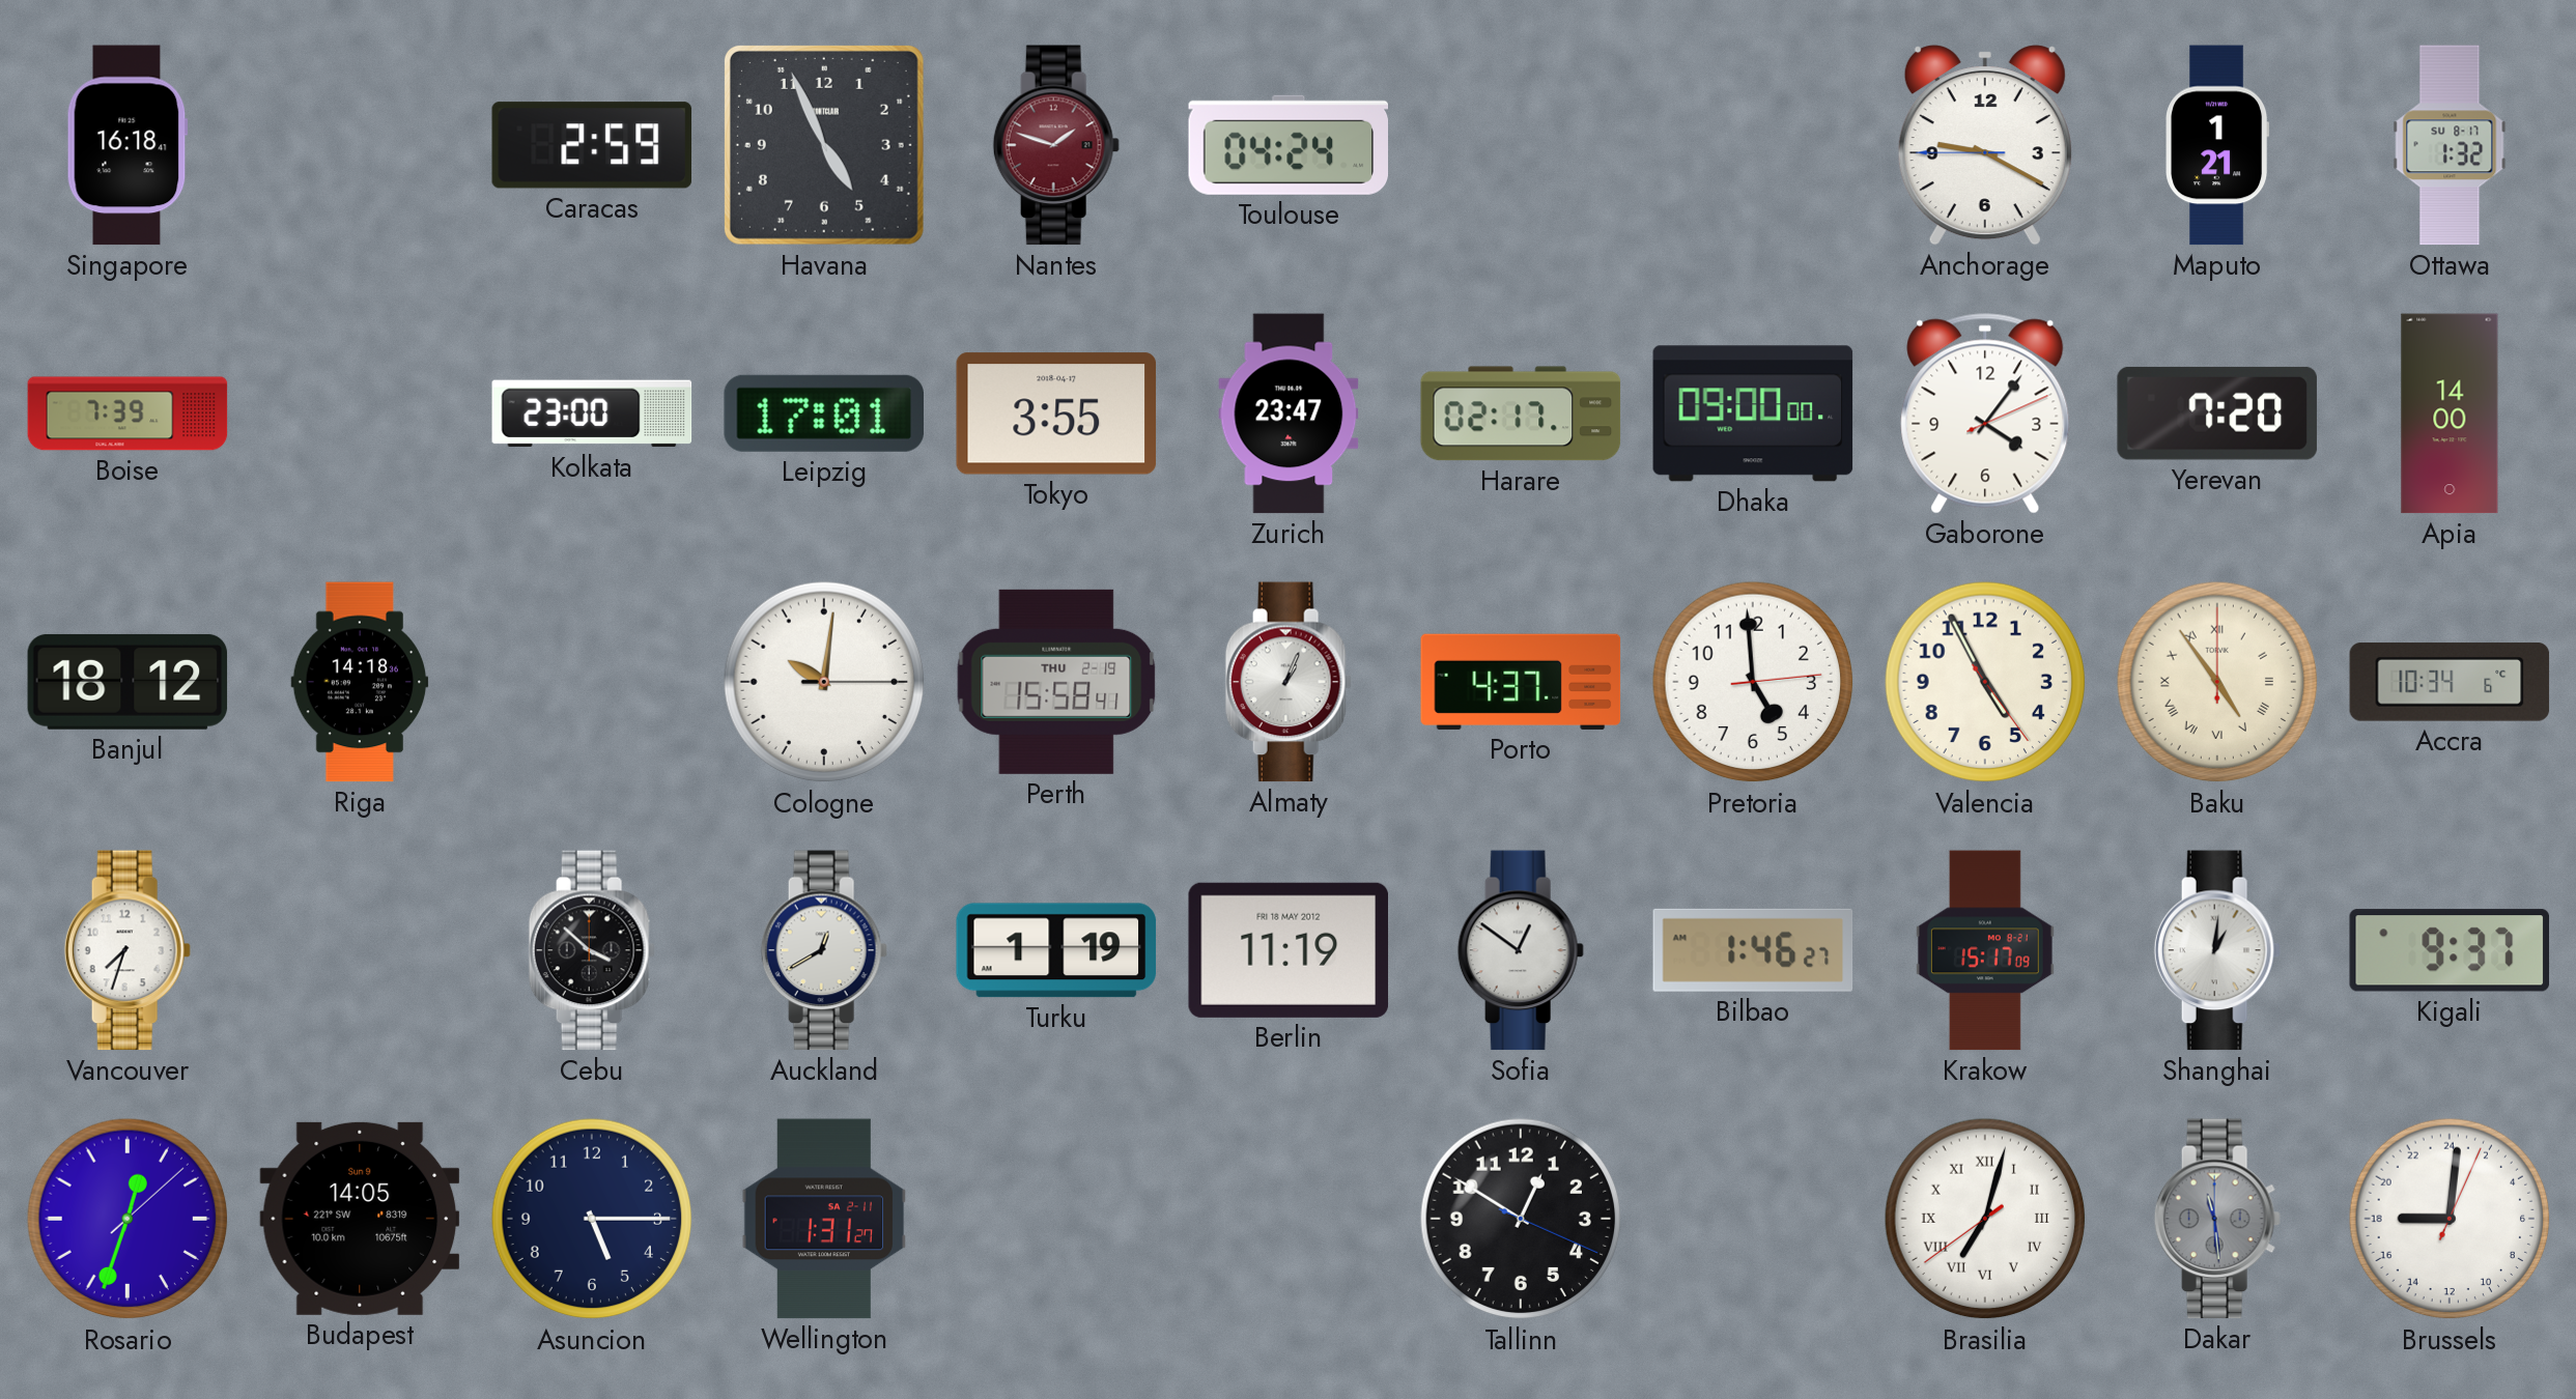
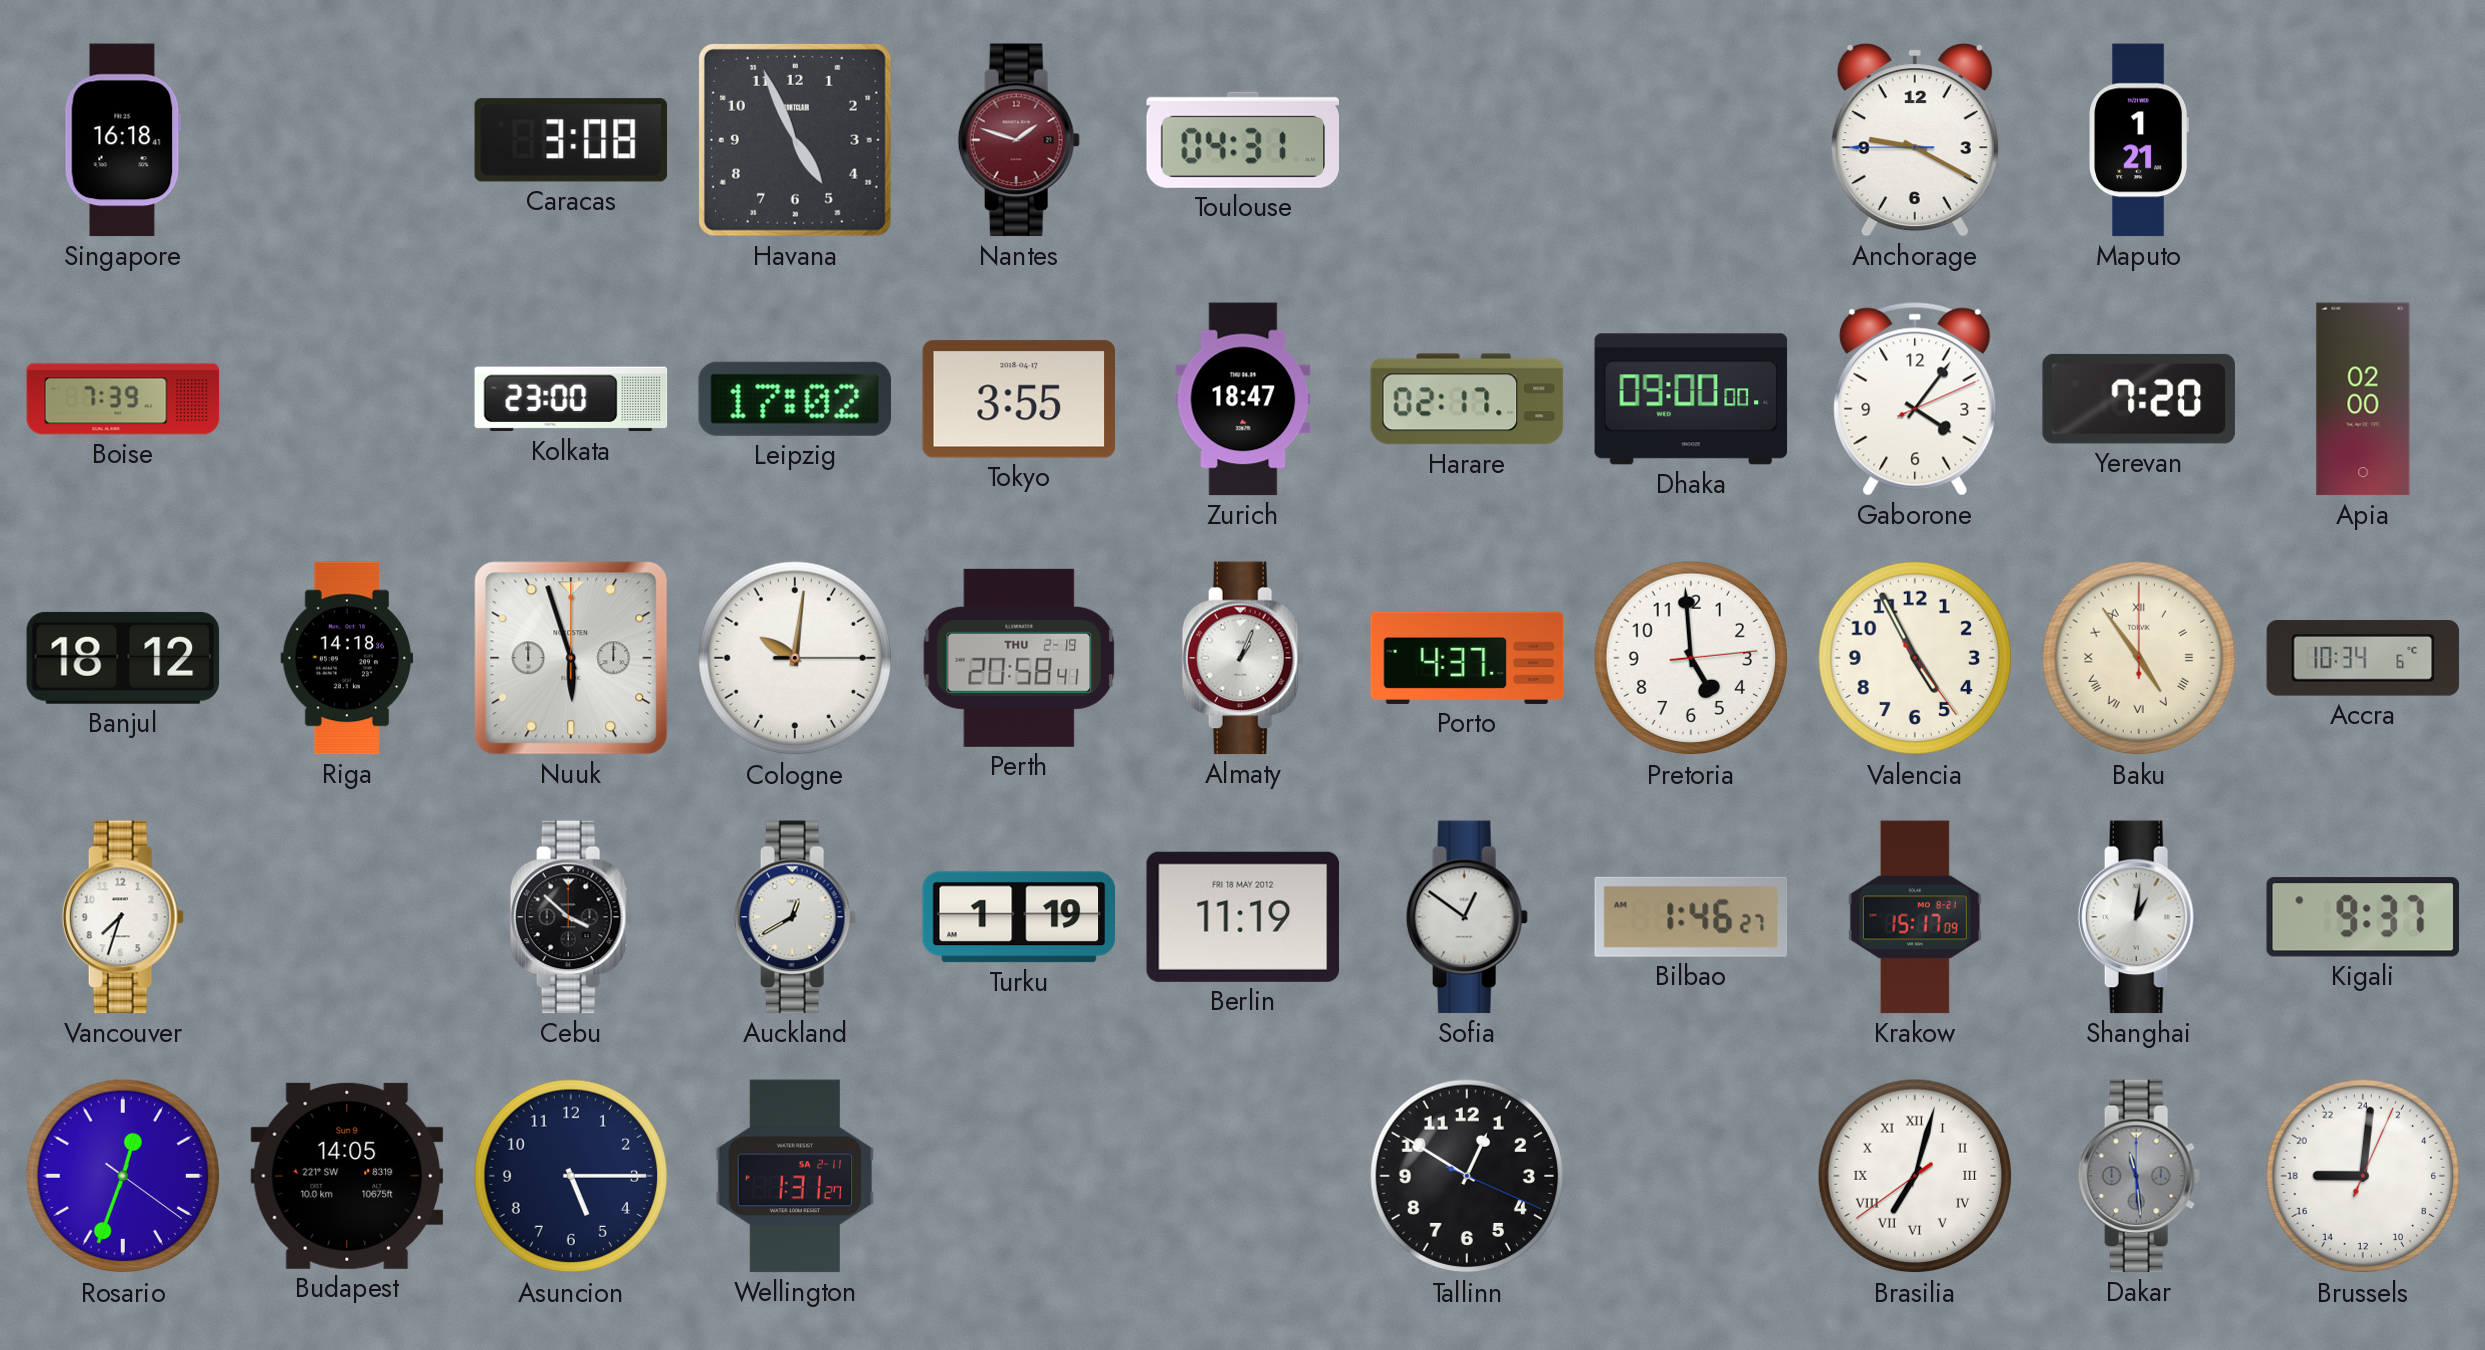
Caracas: 2:59 -> 3:08
Toulouse: 04:24 -> 04:31
Ottawa: 1:32 -> none
Leipzig: 17:01 -> 17:02
Zurich: 23:47 -> 18:47
Apia: 14:00 -> 02:00
Nuuk: none -> 5:57
Perth: 15:58 -> 20:58
Rosario: 12:33:08 -> 12:33:21
